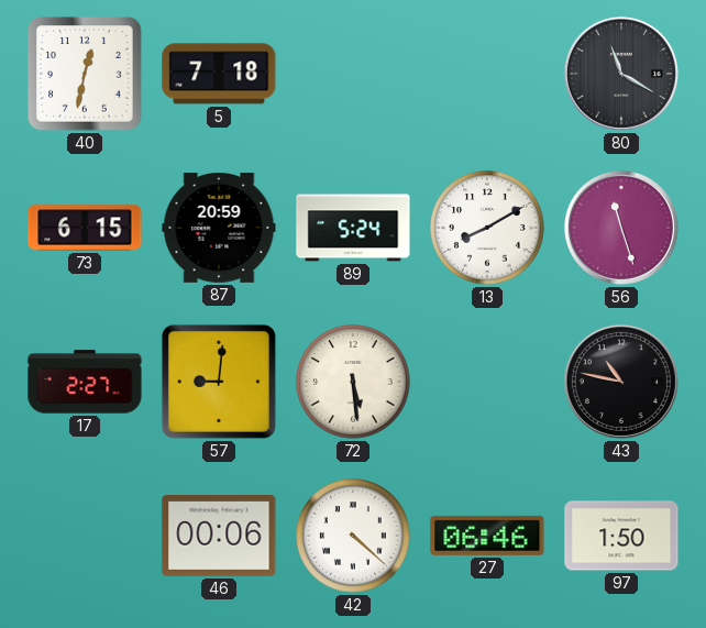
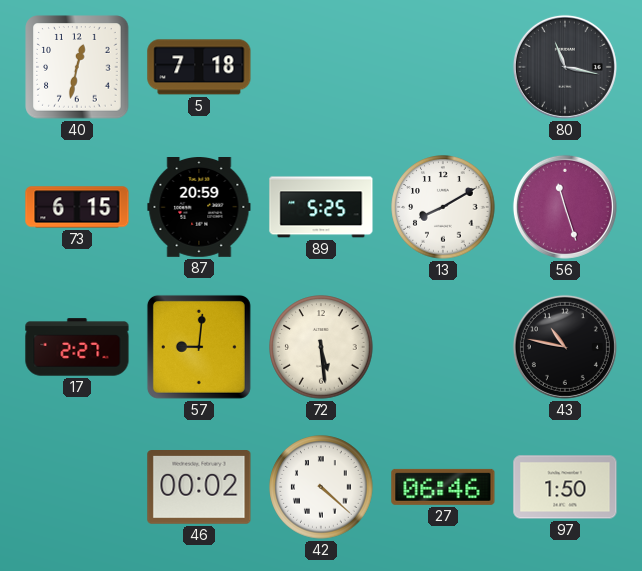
80: 11:20 -> 11:17
89: 5:24 -> 5:25
46: 00:06 -> 00:02
